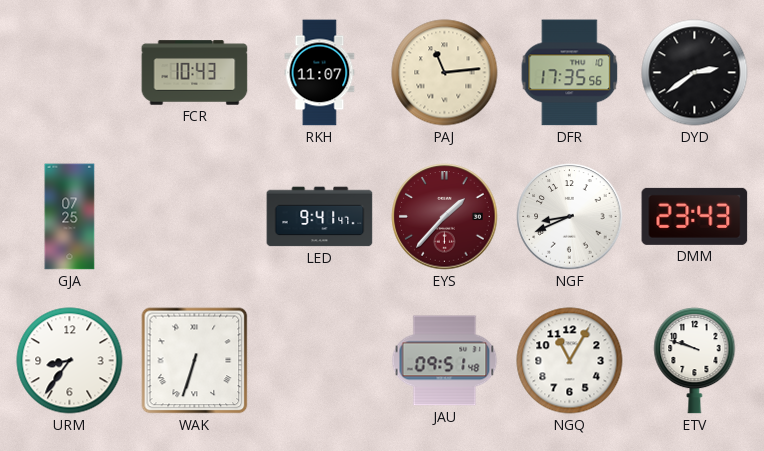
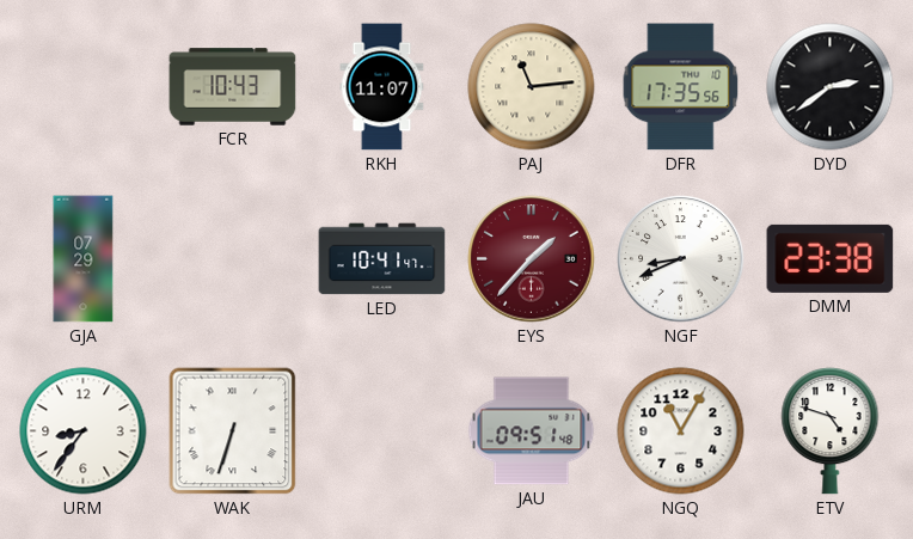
GJA: 07:25 -> 07:29
LED: 9:41 -> 10:41
DMM: 23:43 -> 23:38
ETV: 9:48 -> 4:48
